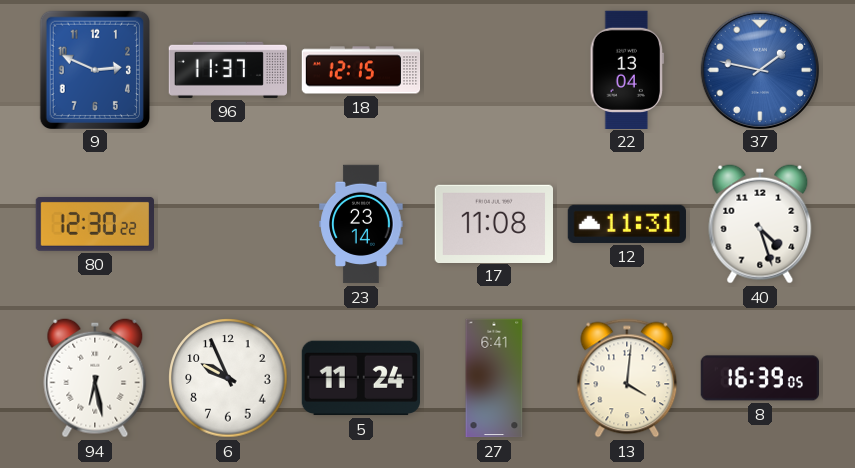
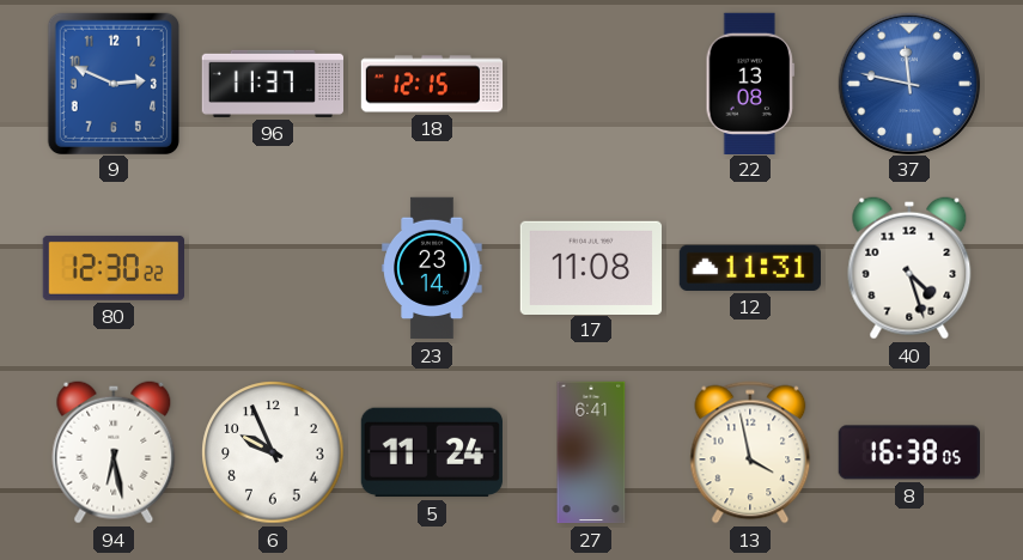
22: 13:04 -> 13:08
37: 1:47 -> 11:47
13: 4:01 -> 3:58
8: 16:39 -> 16:38
